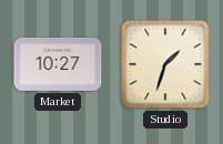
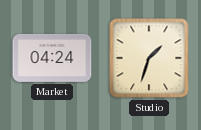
Market: 10:27 -> 04:24
